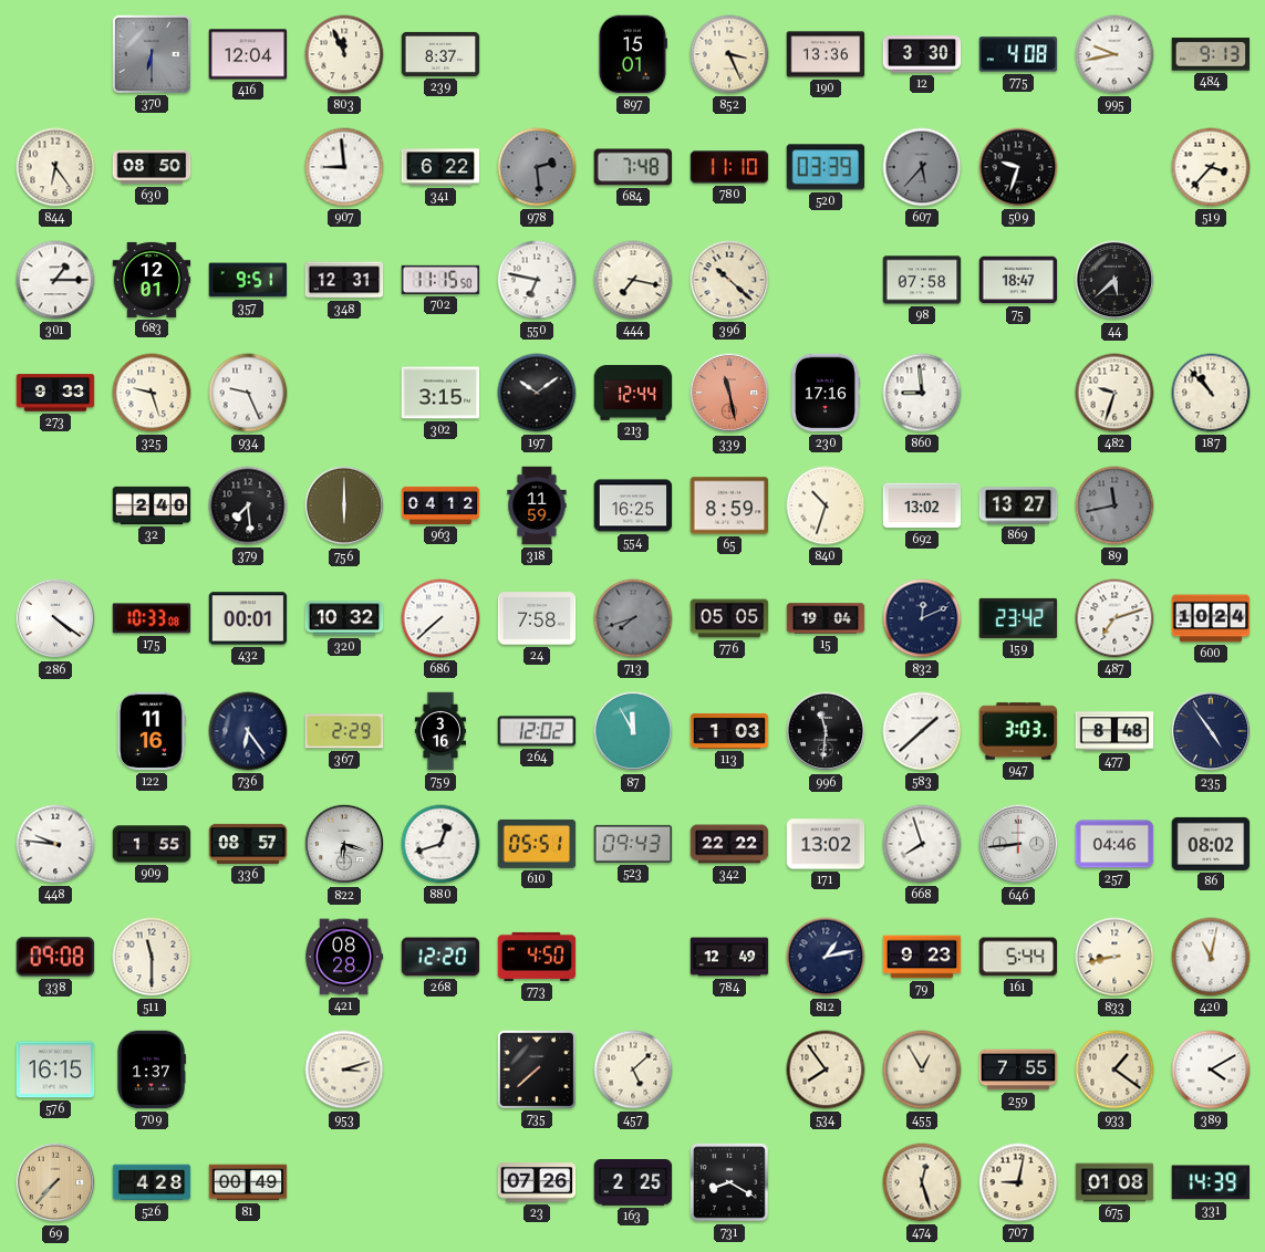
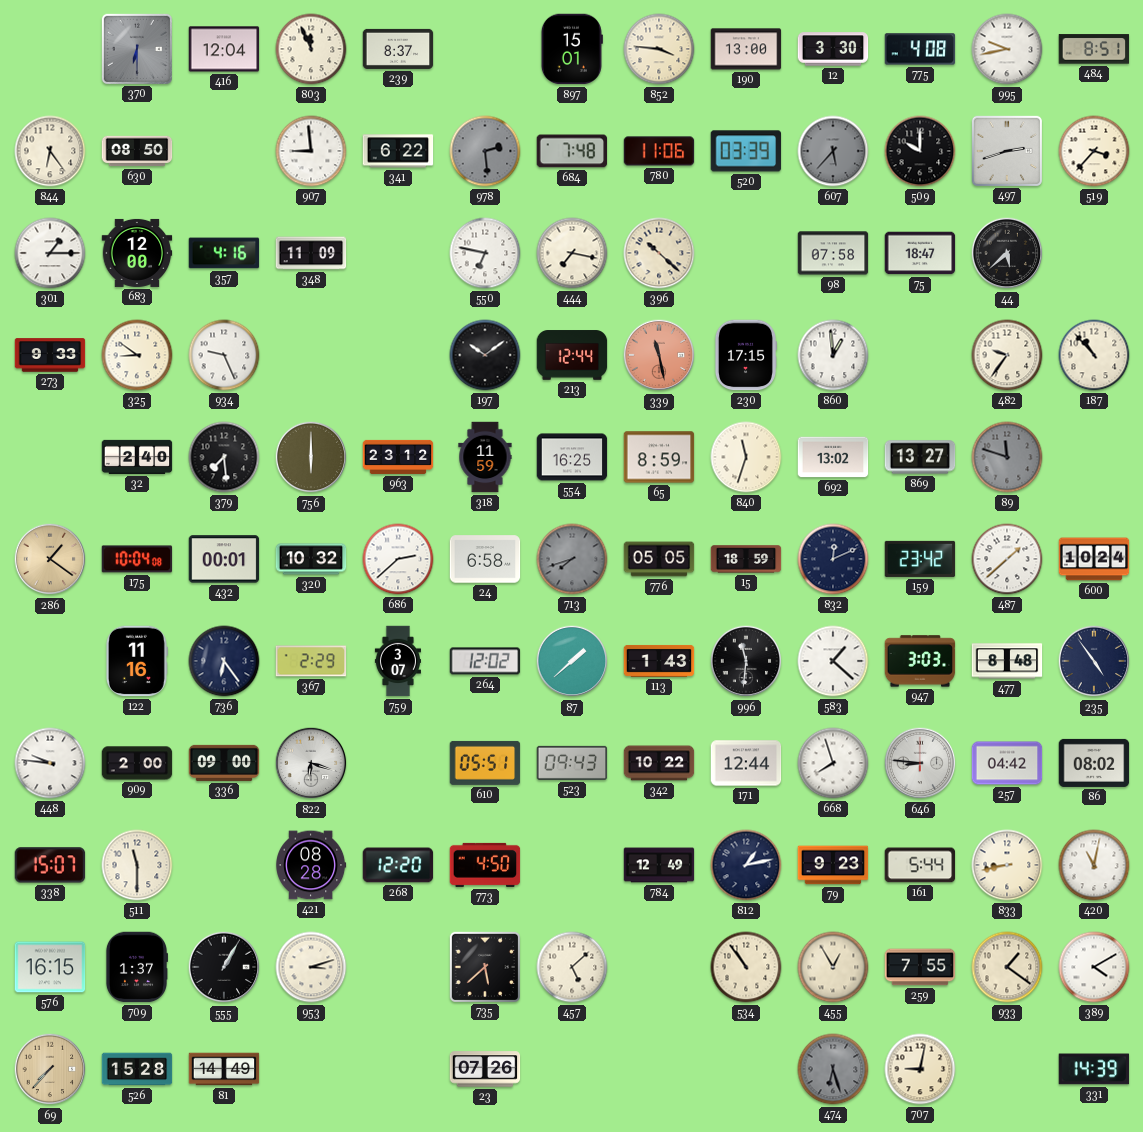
852: 3:26 -> 3:46
190: 13:36 -> 13:00
484: 9:13 -> 8:51
780: 11:10 -> 11:06
509: 9:33 -> 10:00
497: none -> 2:42
683: 12:01 -> 12:00
357: 9:51 -> 4:16
348: 12:31 -> 11:09
702: 11:15 -> none
325: 9:27 -> 8:51
302: 3:15 -> none
230: 17:16 -> 17:15
860: 8:59 -> 12:59
482: 9:33 -> 9:36
963: 04:12 -> 23:12
840: 10:33 -> 11:33
89: 11:43 -> 11:48
286: 4:21 -> 1:21
286 dial: white -> champagne
175: 10:33 -> 10:04
686: 7:38 -> 2:38
24: 7:58 -> 6:58
15: 19:04 -> 18:59
487: 7:12 -> 1:38
759: 3:16 -> 3:07
87: 11:55 -> 1:38
113: 1:03 -> 1:43
583: 1:38 -> 1:22
909: 1:55 -> 2:00
336: 08:57 -> 09:00
880: 12:42 -> none
342: 22:22 -> 10:22
171: 13:02 -> 12:44
646: 8:44 -> 8:46
257: 04:46 -> 04:42
338: 09:08 -> 15:07
555: none -> 1:05
735: 7:38 -> 5:38
534: 7:54 -> 10:54
526: 4:28 -> 15:28
81: 00:49 -> 14:49
163: 2:25 -> none
731: 8:20 -> none
474: 12:27 -> 6:27
474 dial: cream -> grey
675: 01:08 -> none
